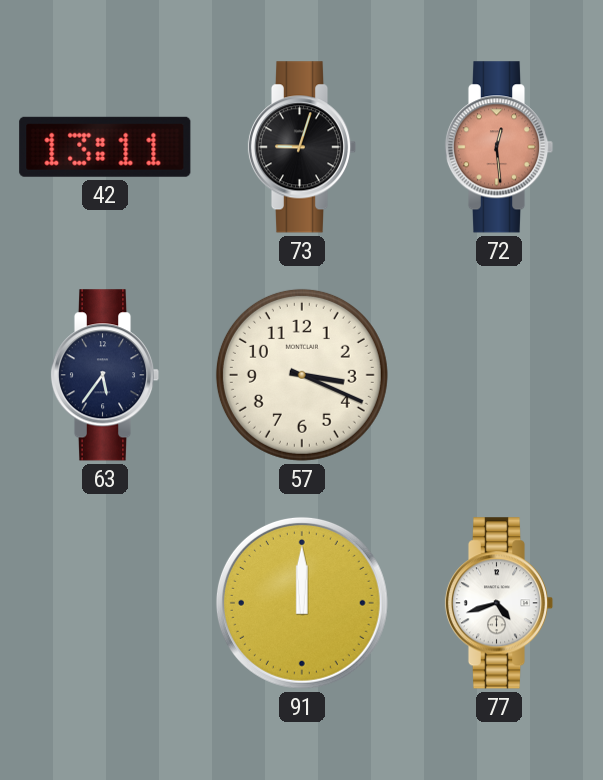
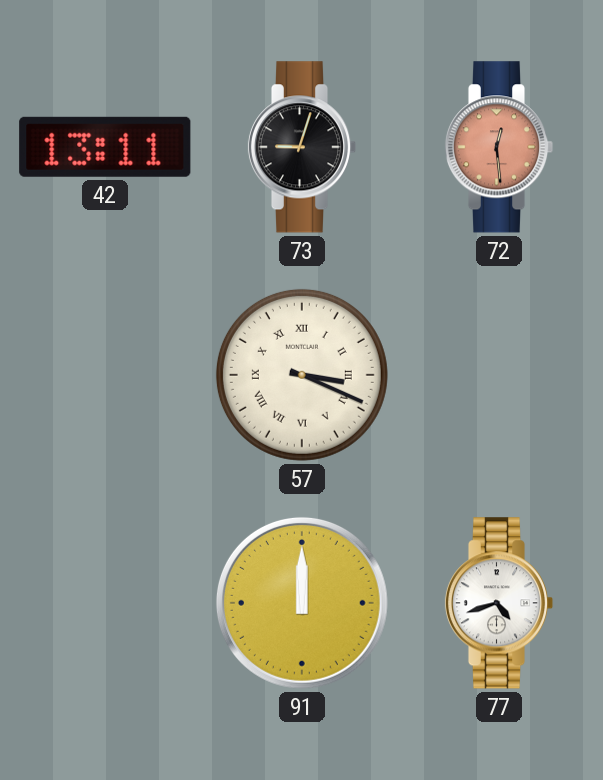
63: 5:36 -> none
57 numerals: Arabic -> Roman
